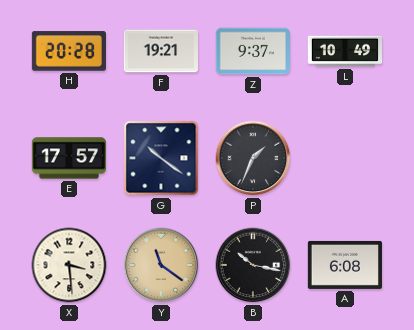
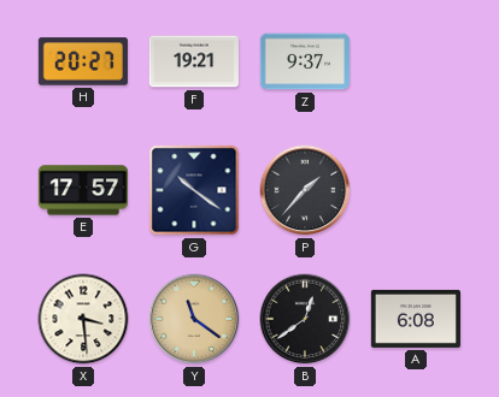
H: 20:28 -> 20:27
L: 10:49 -> none
P: 1:34 -> 1:37
B: 10:17 -> 12:39
